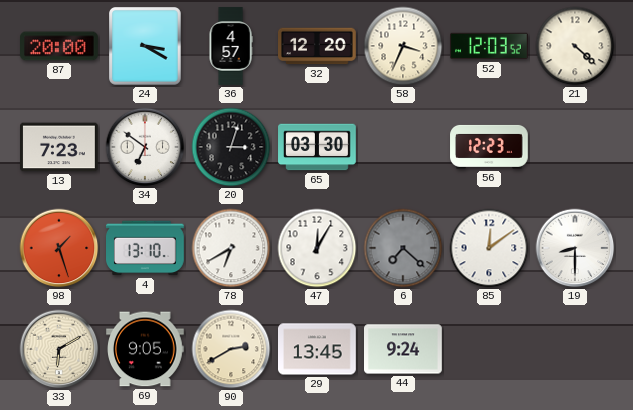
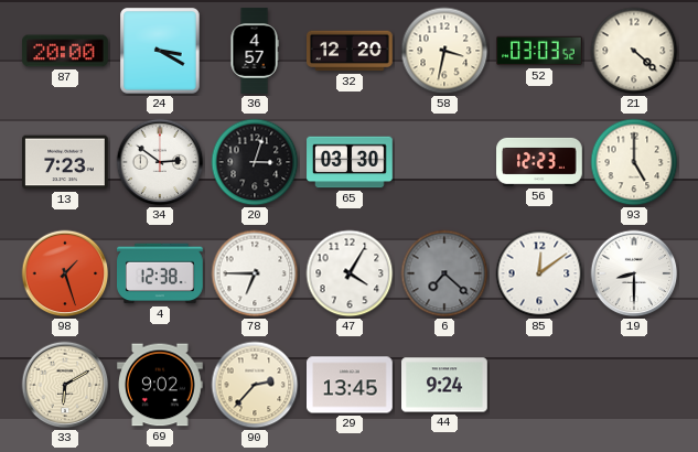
58: 3:34 -> 3:32
52: 12:03 -> 03:03
34: 6:51 -> 2:51
93: none -> 5:00
4: 13:10 -> 12:38
78: 6:40 -> 6:45
47: 12:05 -> 4:05
69: 9:05 -> 9:02
90: 2:40 -> 2:37
